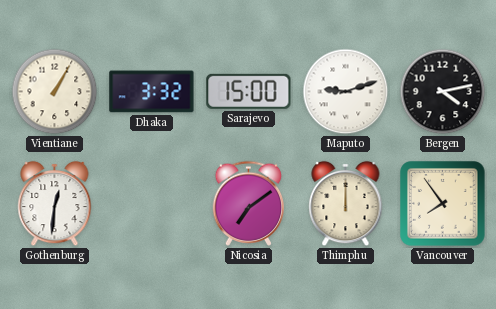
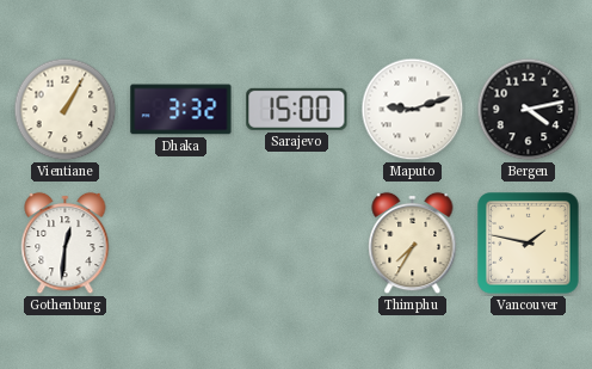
Nicosia: 7:09 -> none
Thimphu: 12:00 -> 7:35
Vancouver: 7:54 -> 1:47
